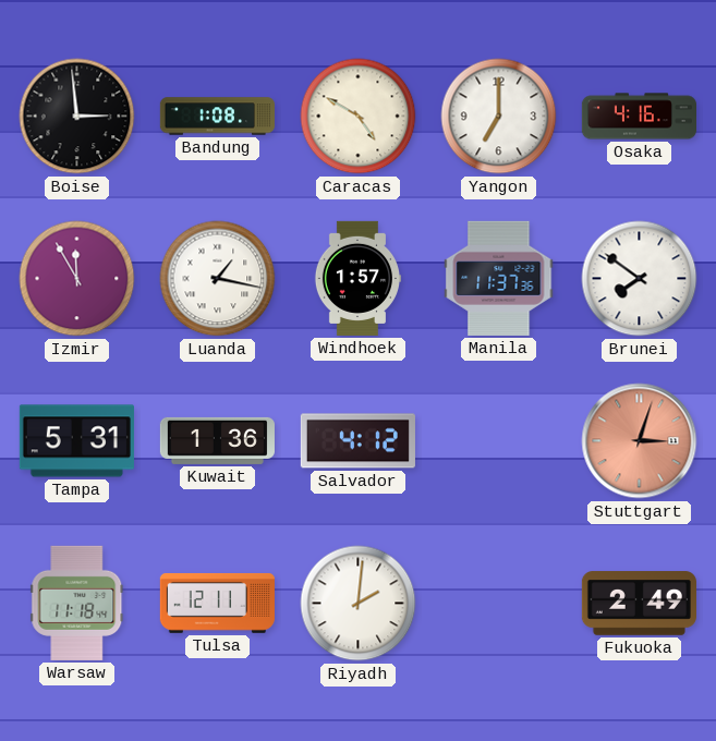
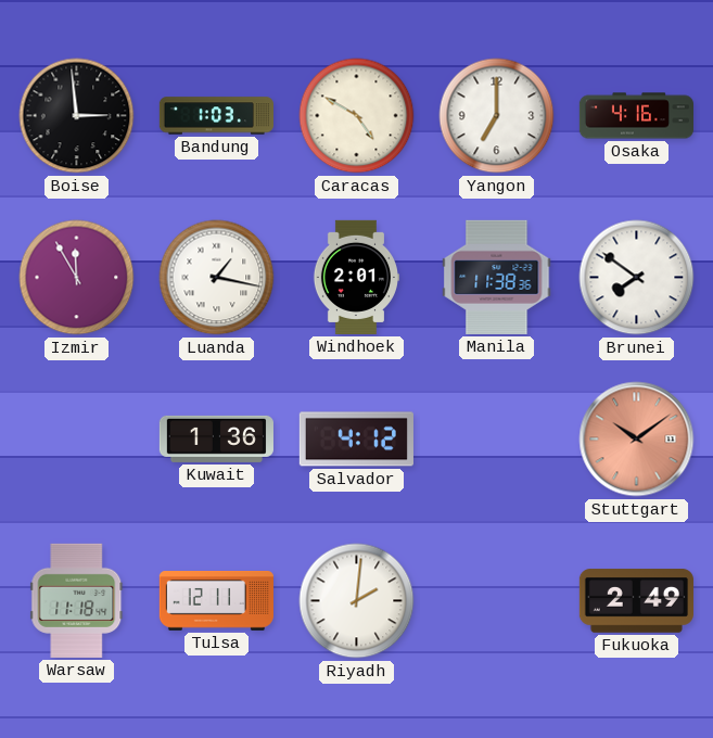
Bandung: 1:08 -> 1:03
Windhoek: 1:57 -> 2:01
Manila: 11:37 -> 11:38
Tampa: 5:31 -> none
Stuttgart: 3:03 -> 10:09
